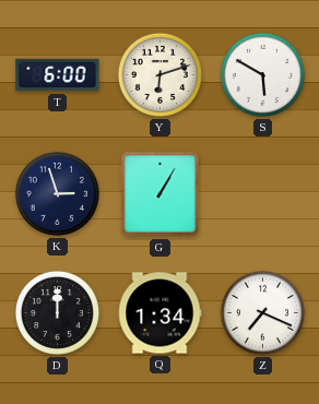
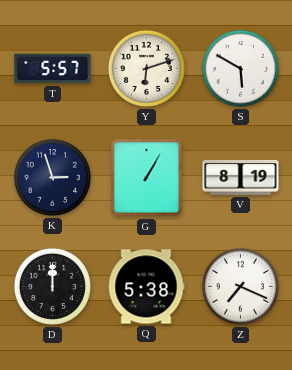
T: 6:00 -> 5:57
V: none -> 8:19
Q: 1:34 -> 5:38
